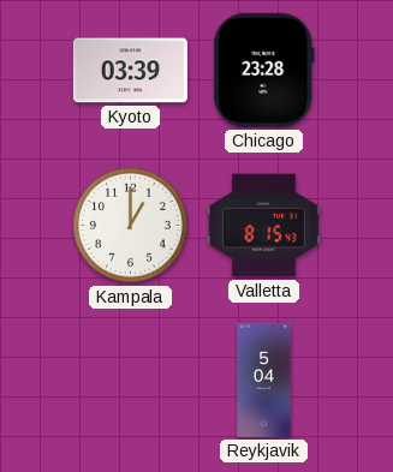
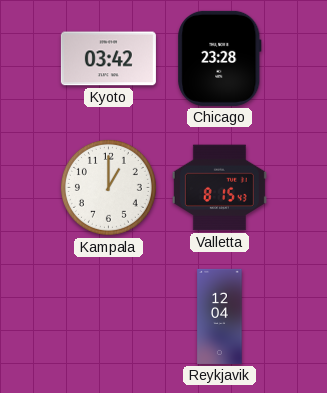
Kyoto: 03:39 -> 03:42
Reykjavik: 5:04 -> 12:04
